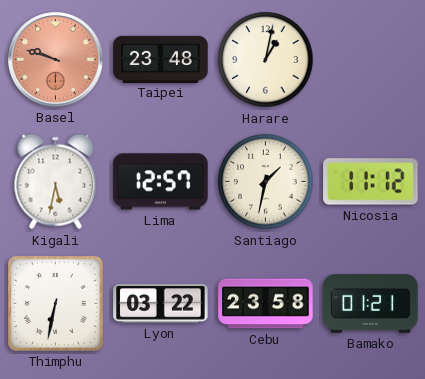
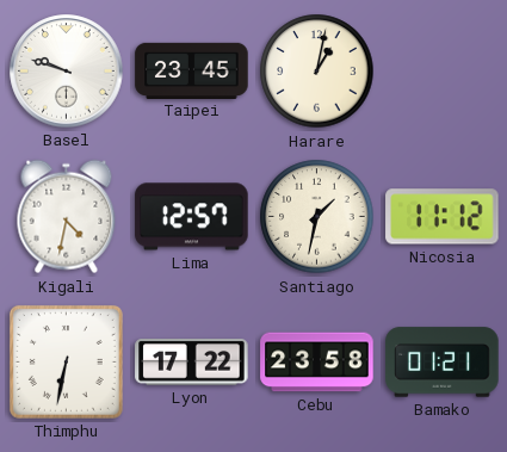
Basel dial: salmon -> white
Taipei: 23:48 -> 23:45
Kigali: 5:32 -> 4:32
Lyon: 03:22 -> 17:22
